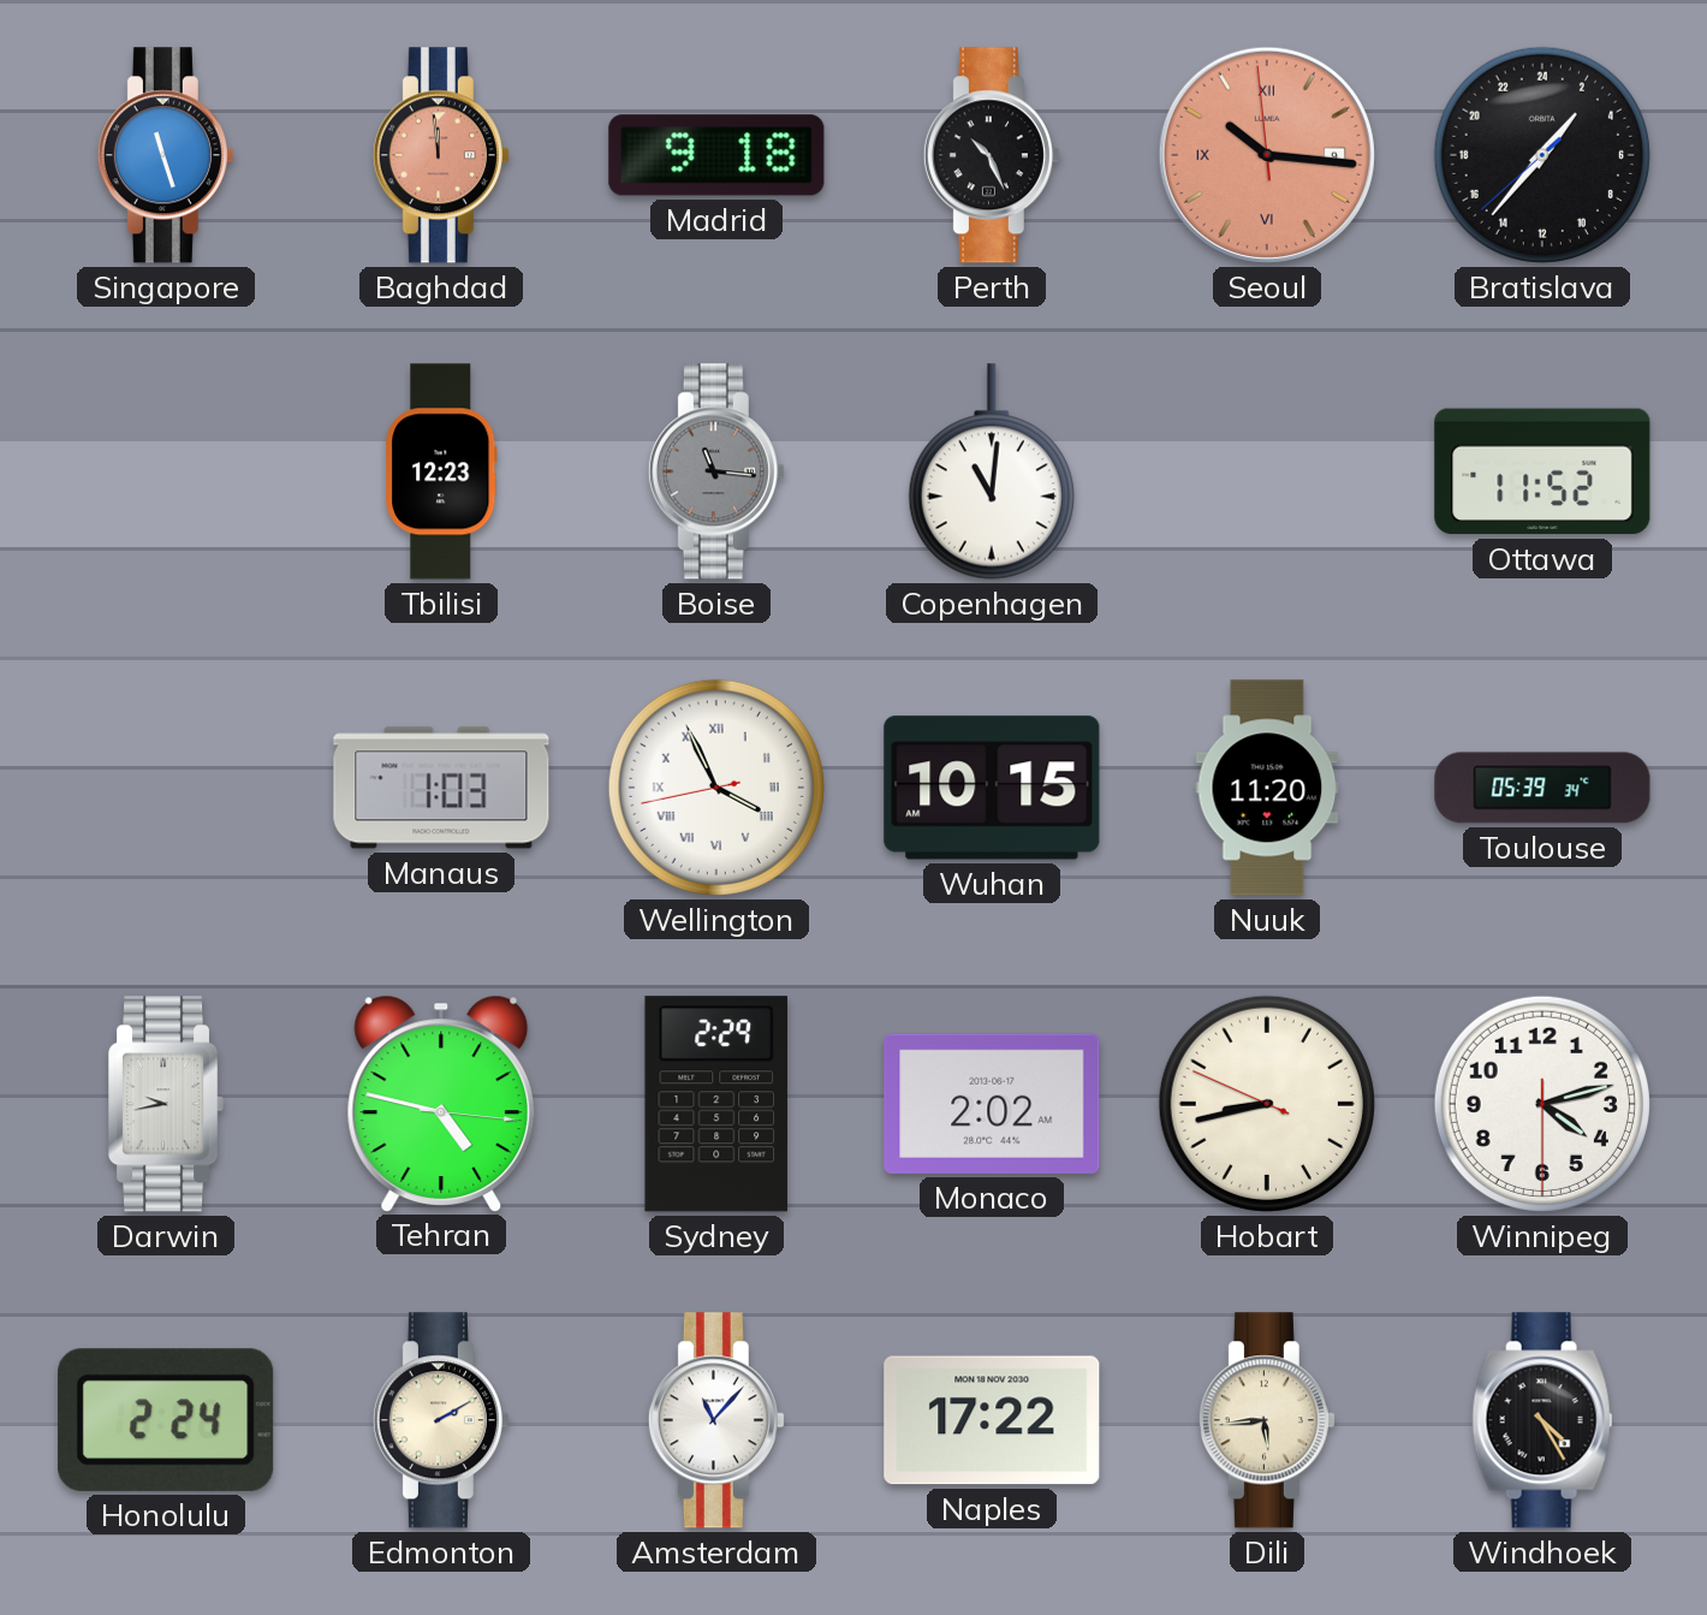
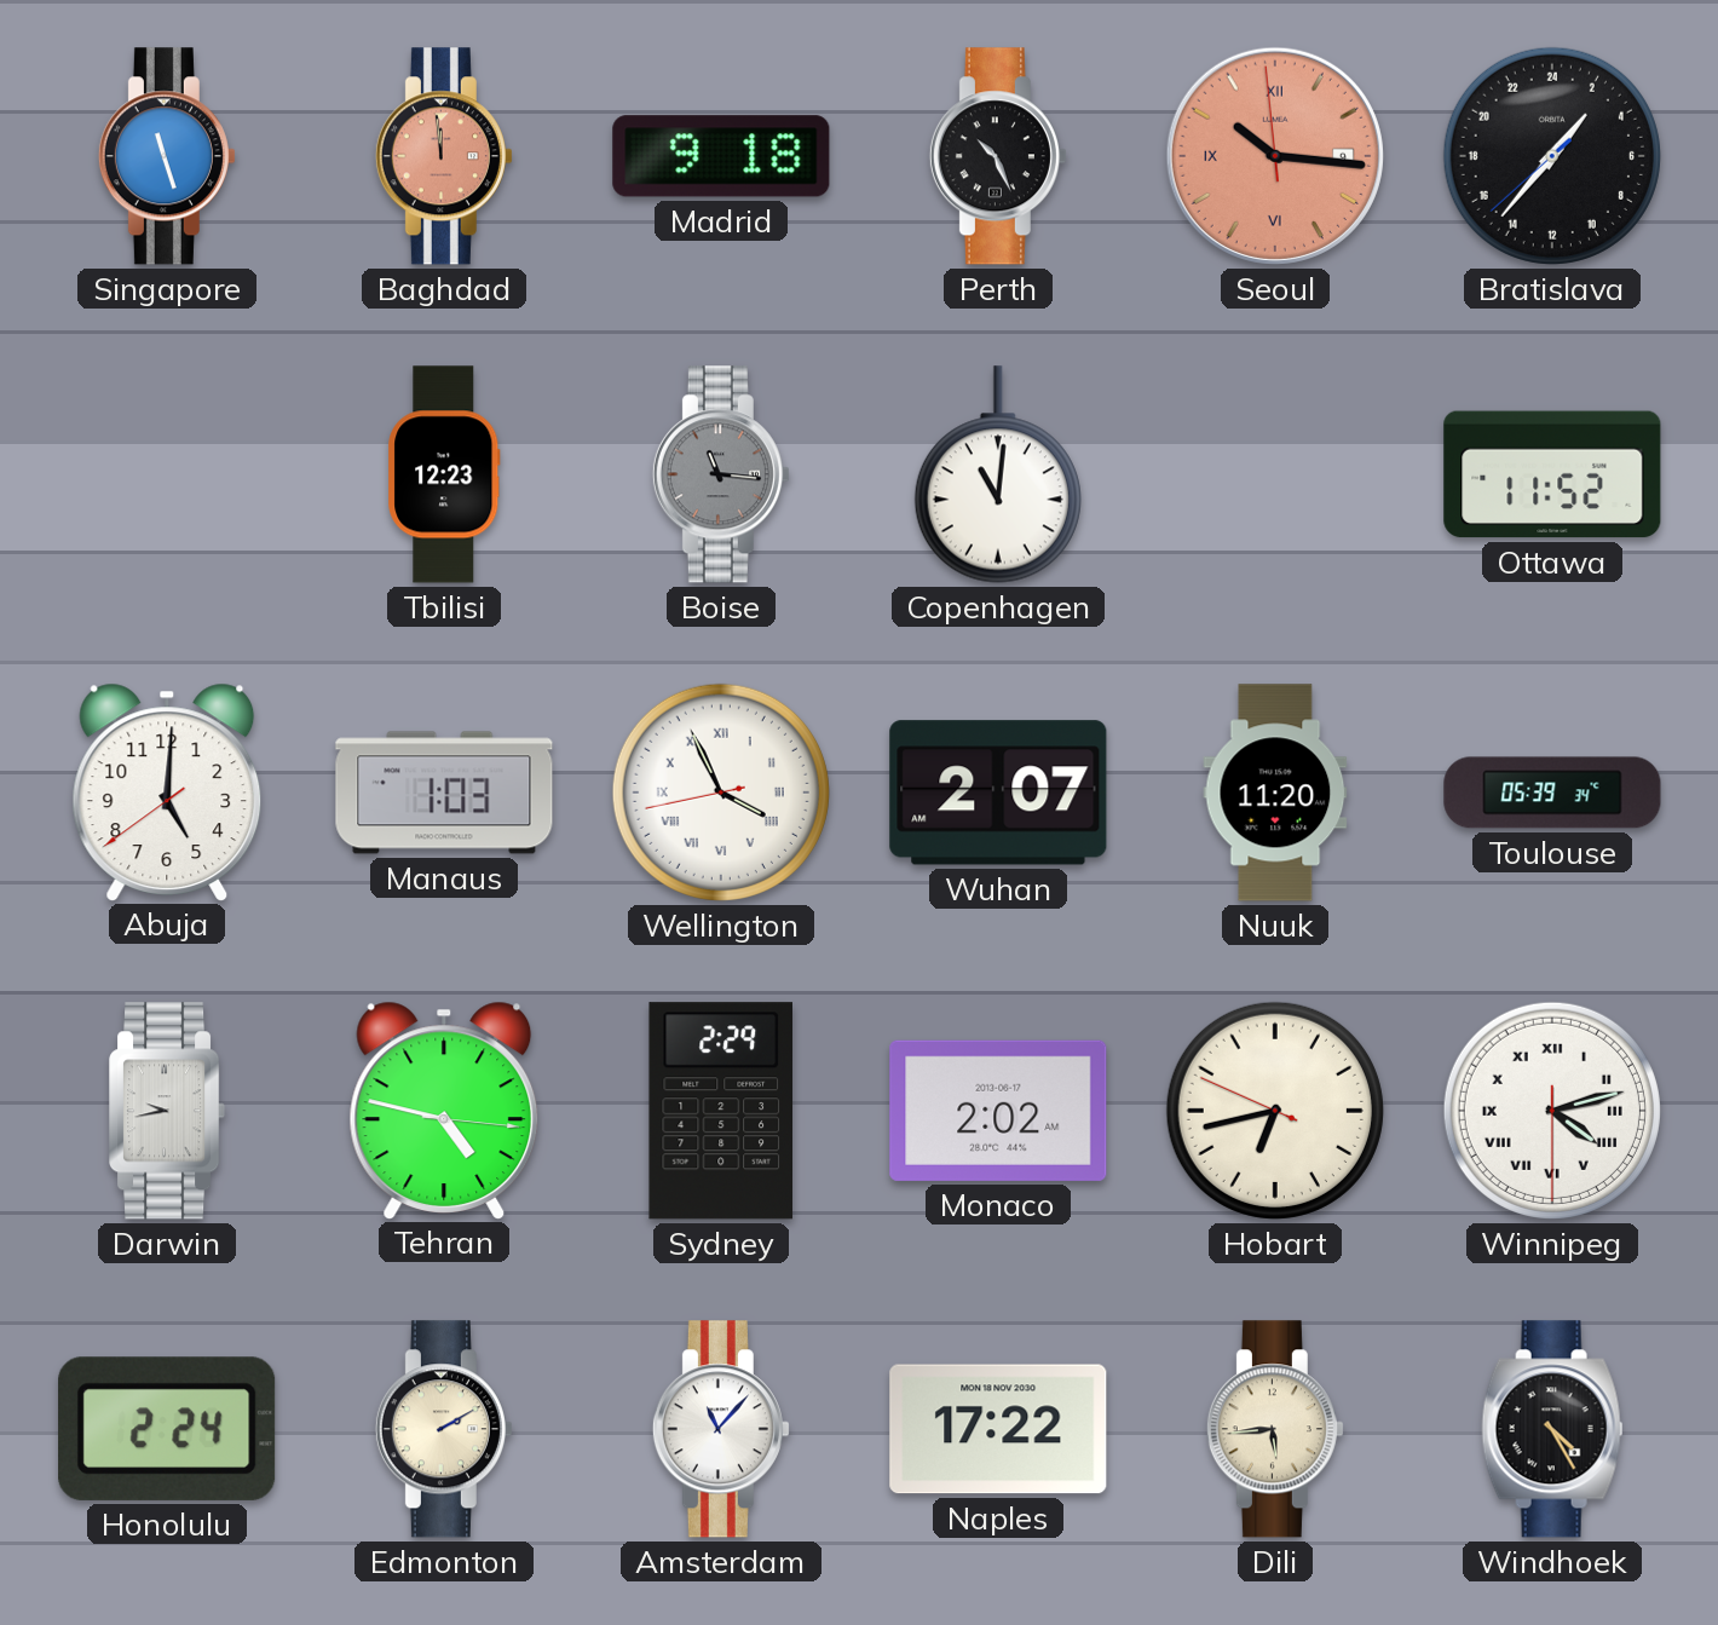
Abuja: none -> 5:00
Wuhan: 10:15 -> 2:07
Hobart: 8:42 -> 6:42
Winnipeg numerals: Arabic -> Roman
